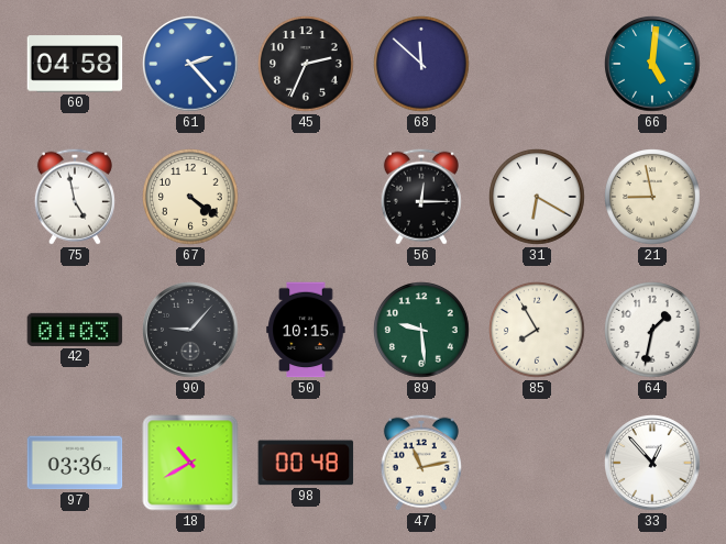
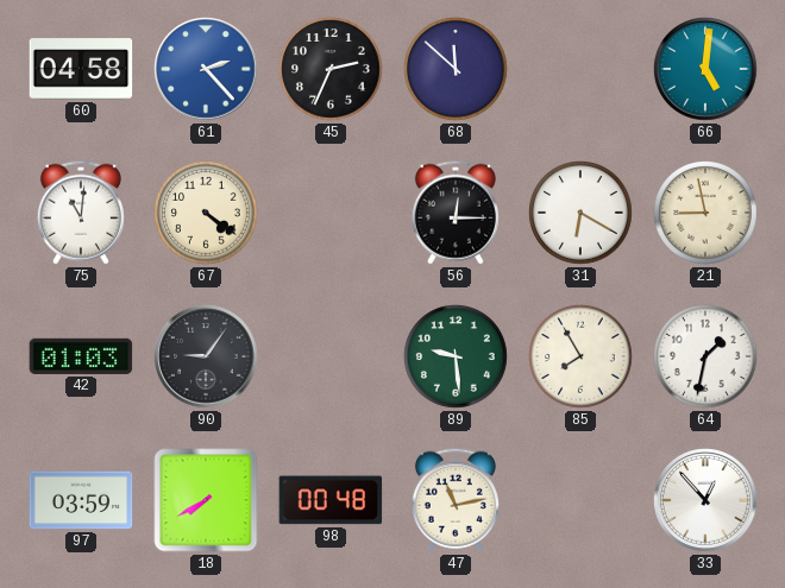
75: 4:58 -> 11:01
90: 9:07 -> 9:06
50: 10:15 -> none
97: 03:36 -> 03:59
18: 10:40 -> 7:40
